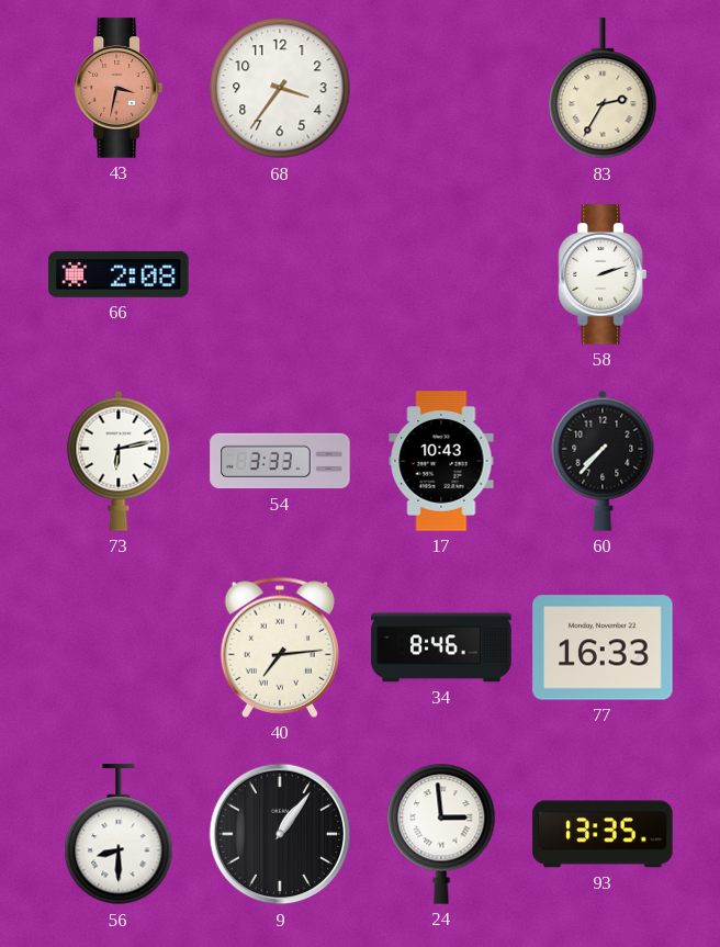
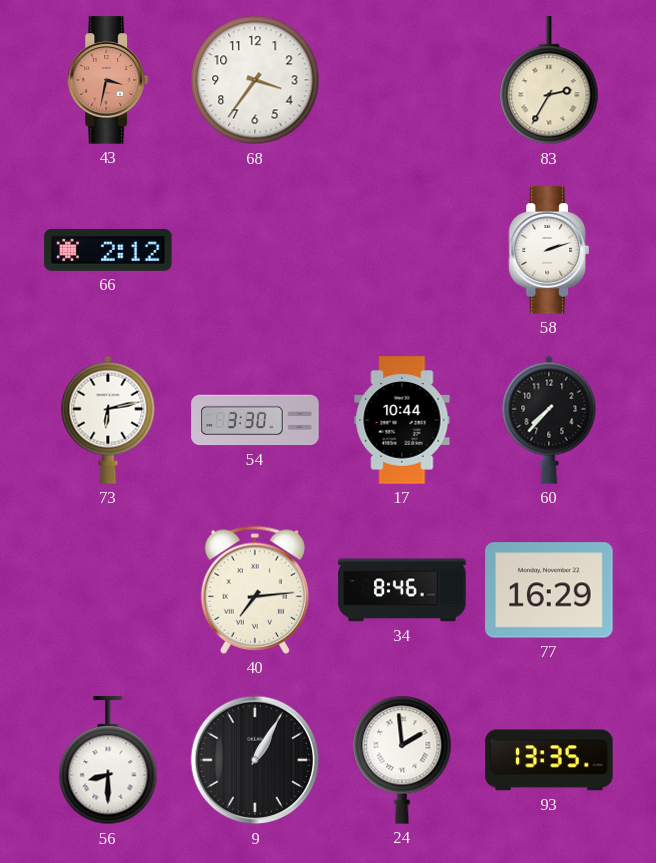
66: 2:08 -> 2:12
54: 3:33 -> 3:30
17: 10:43 -> 10:44
77: 16:33 -> 16:29
9: 1:06 -> 1:05
24: 2:59 -> 1:59
